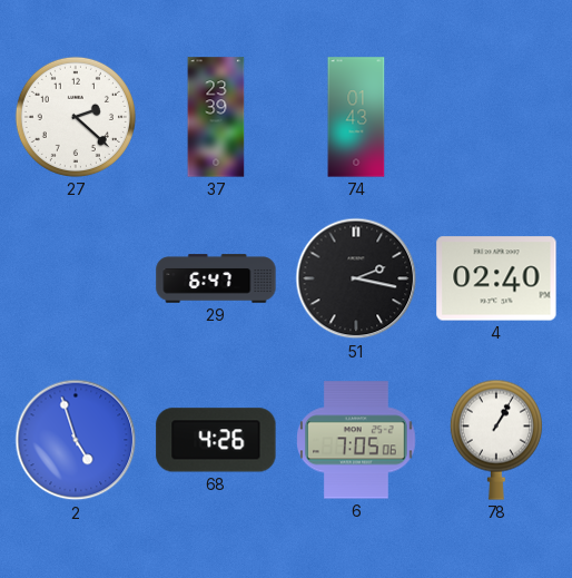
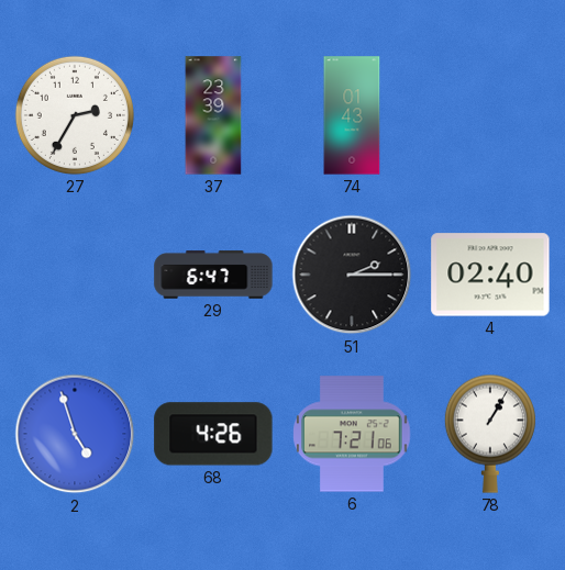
27: 2:22 -> 2:35
51: 2:17 -> 2:15
6: 7:05 -> 7:21
